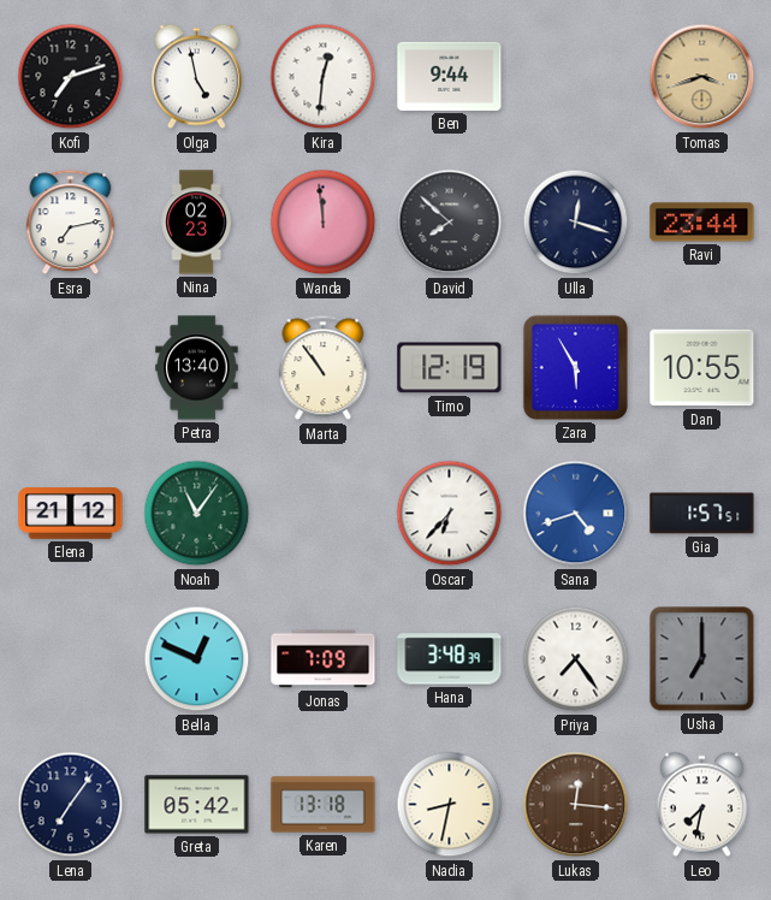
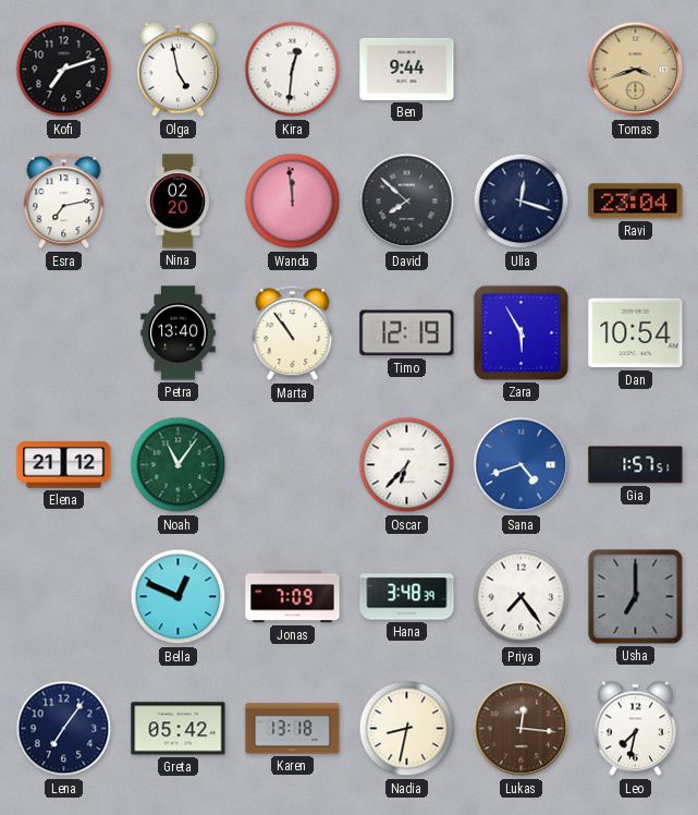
Nina: 02:23 -> 02:20
Ravi: 23:44 -> 23:04
Dan: 10:55 -> 10:54
